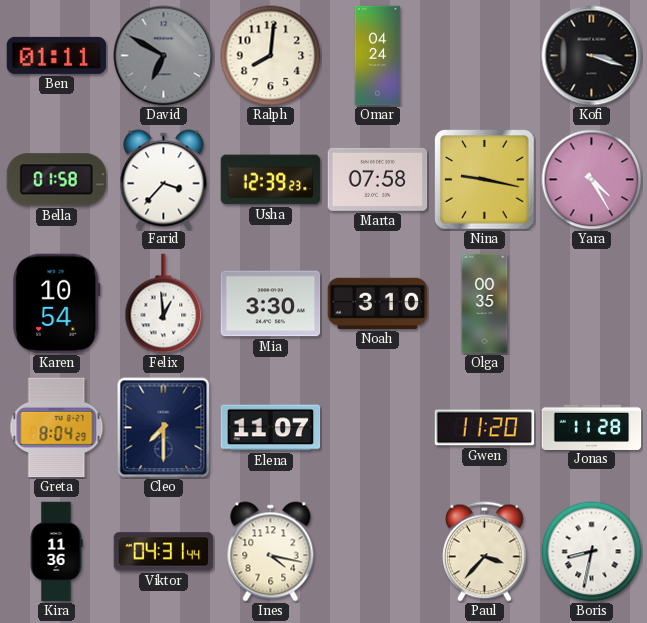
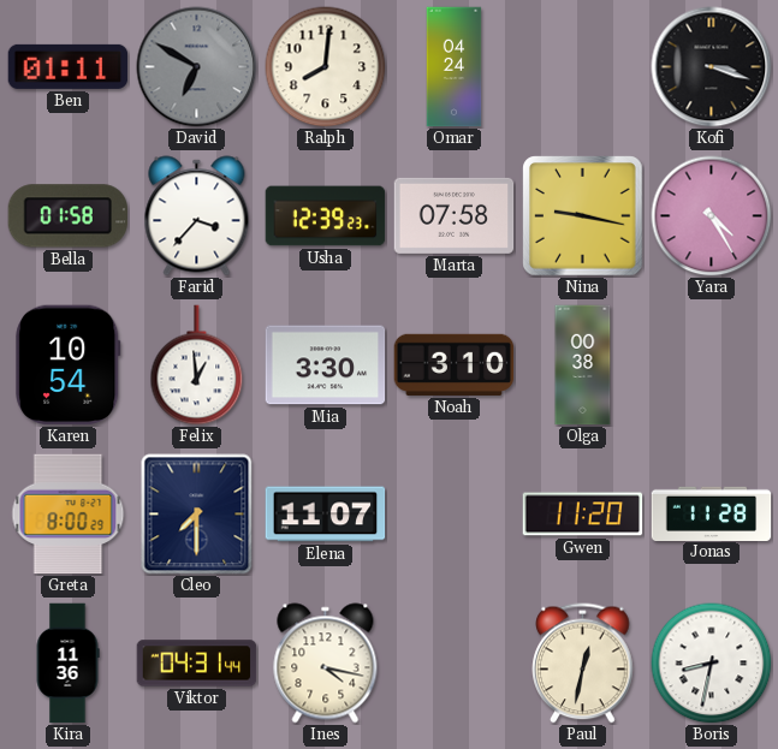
Olga: 00:35 -> 00:38
Greta: 8:04 -> 8:00
Paul: 3:37 -> 12:32
